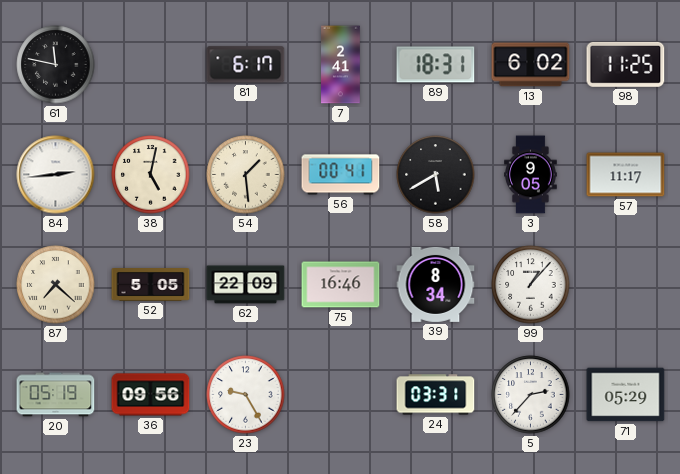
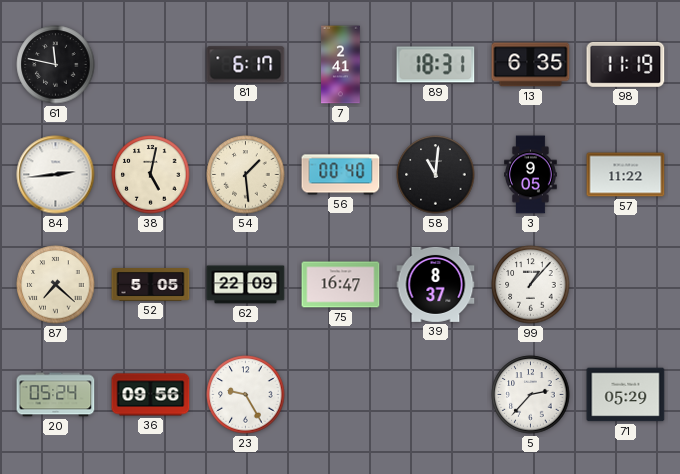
13: 6:02 -> 6:35
98: 11:25 -> 11:19
56: 00:41 -> 00:40
58: 5:40 -> 11:01
57: 11:17 -> 11:22
75: 16:46 -> 16:47
39: 8:34 -> 8:37
20: 05:19 -> 05:24
24: 03:31 -> none
